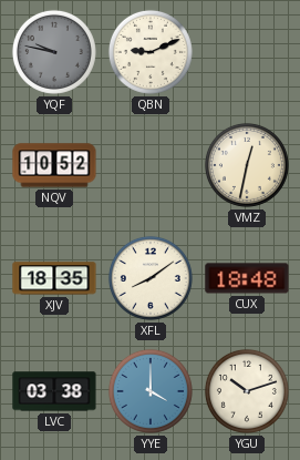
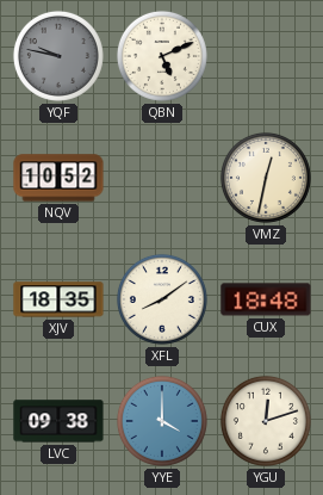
QBN: 9:11 -> 5:11
LVC: 03:38 -> 09:38
YGU: 10:12 -> 12:12
